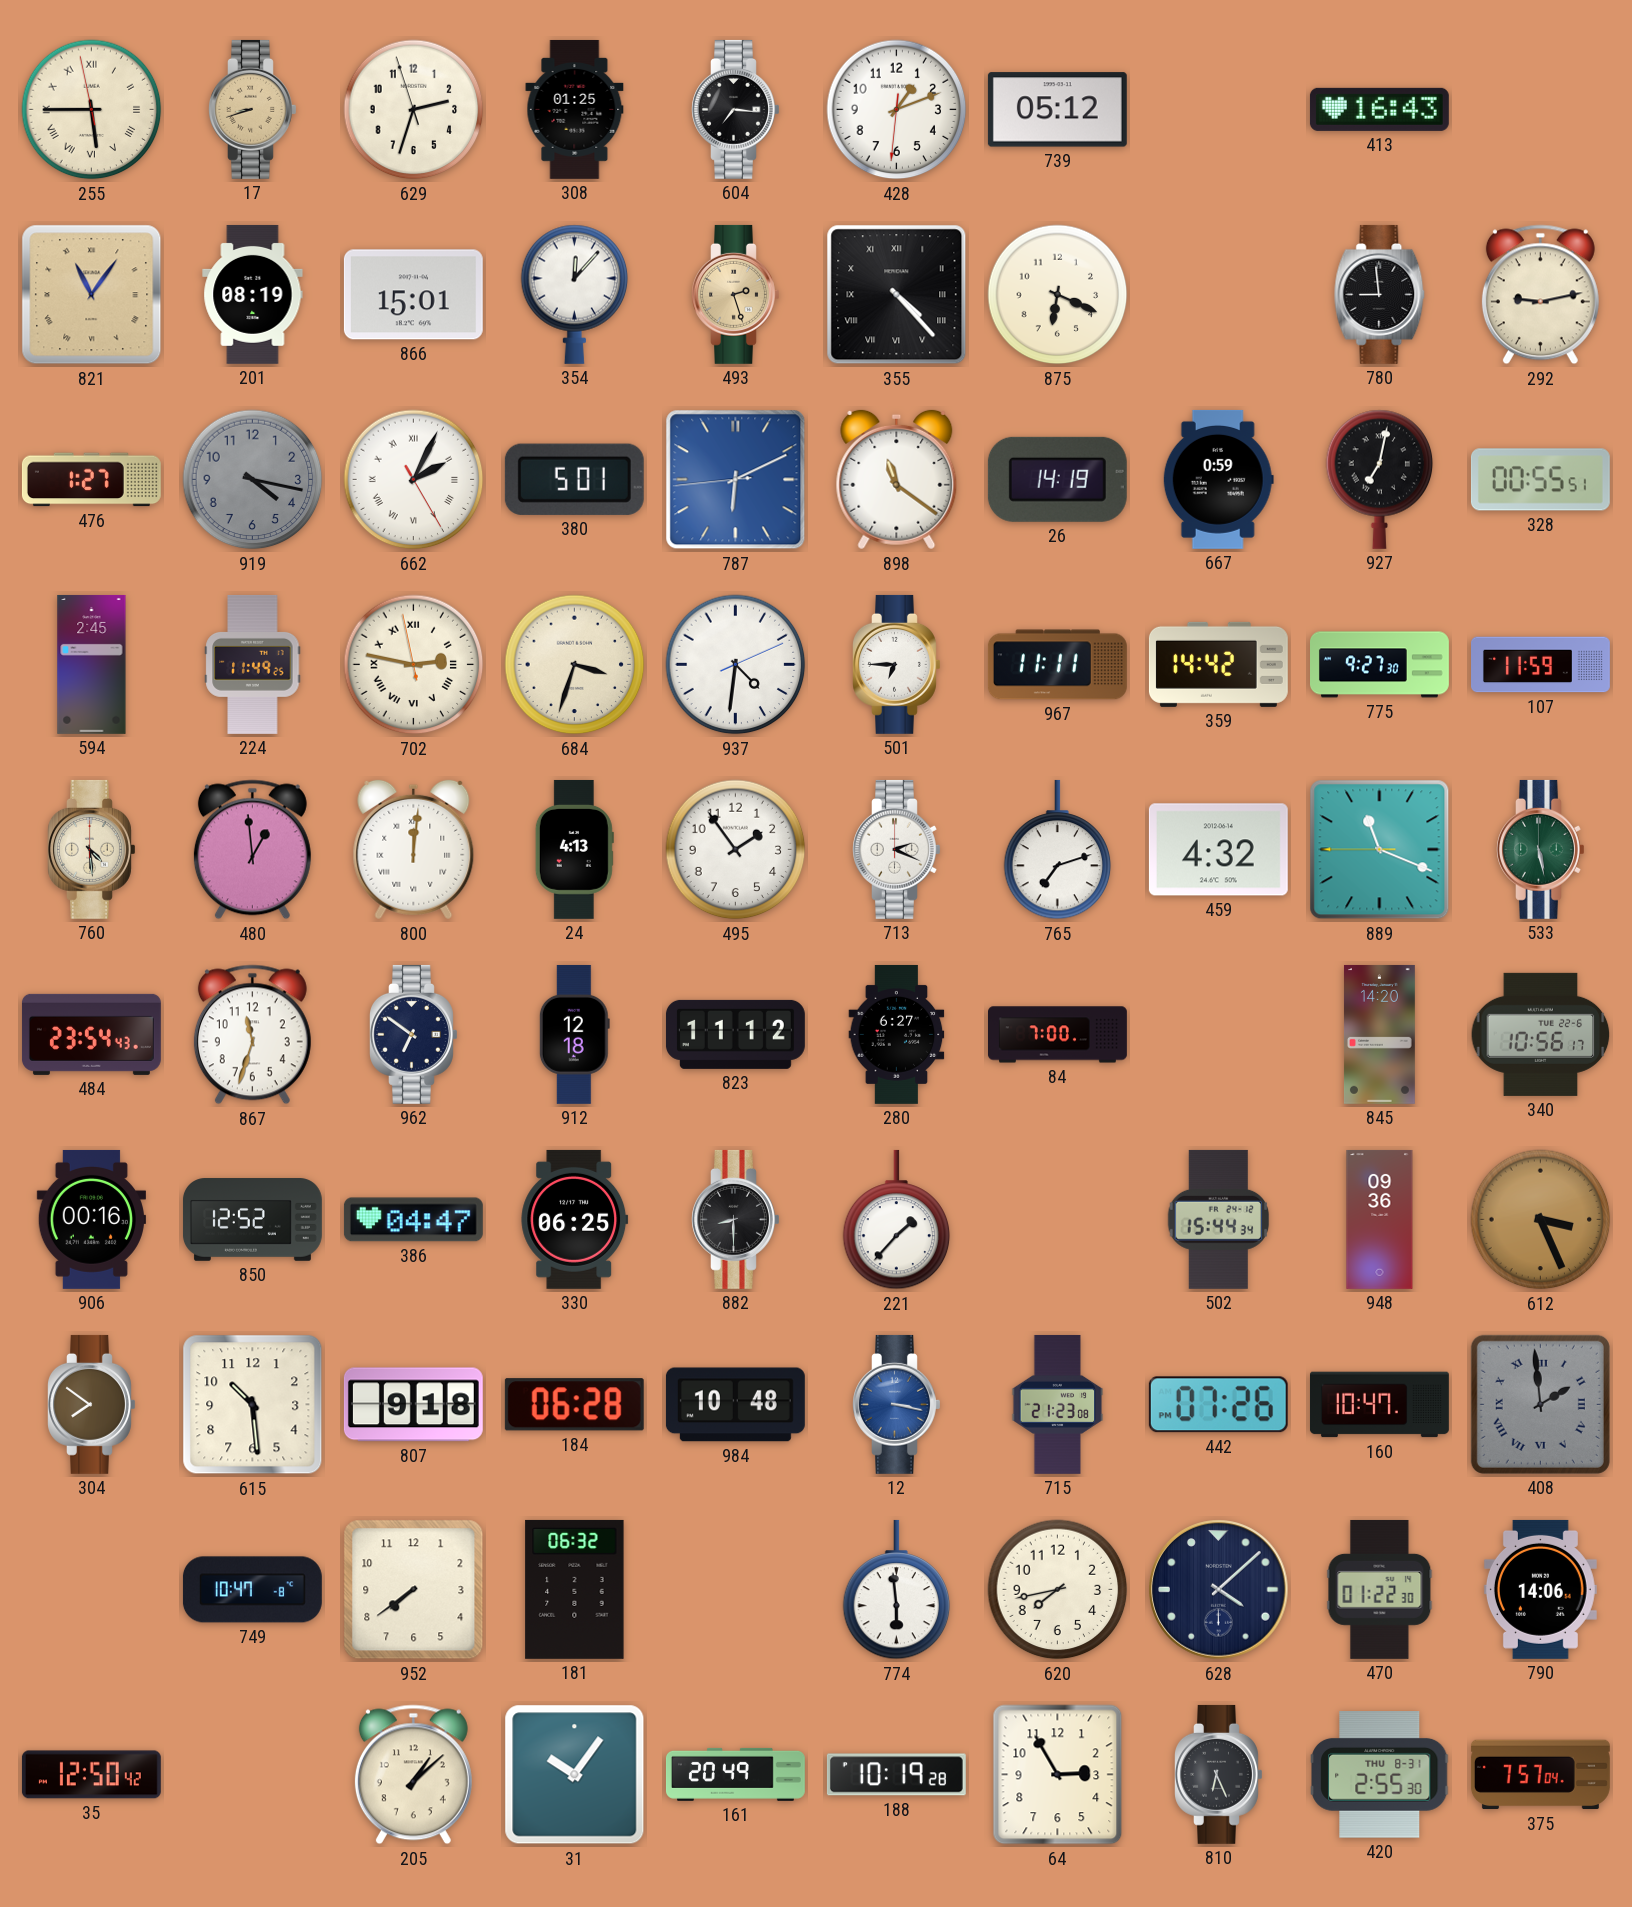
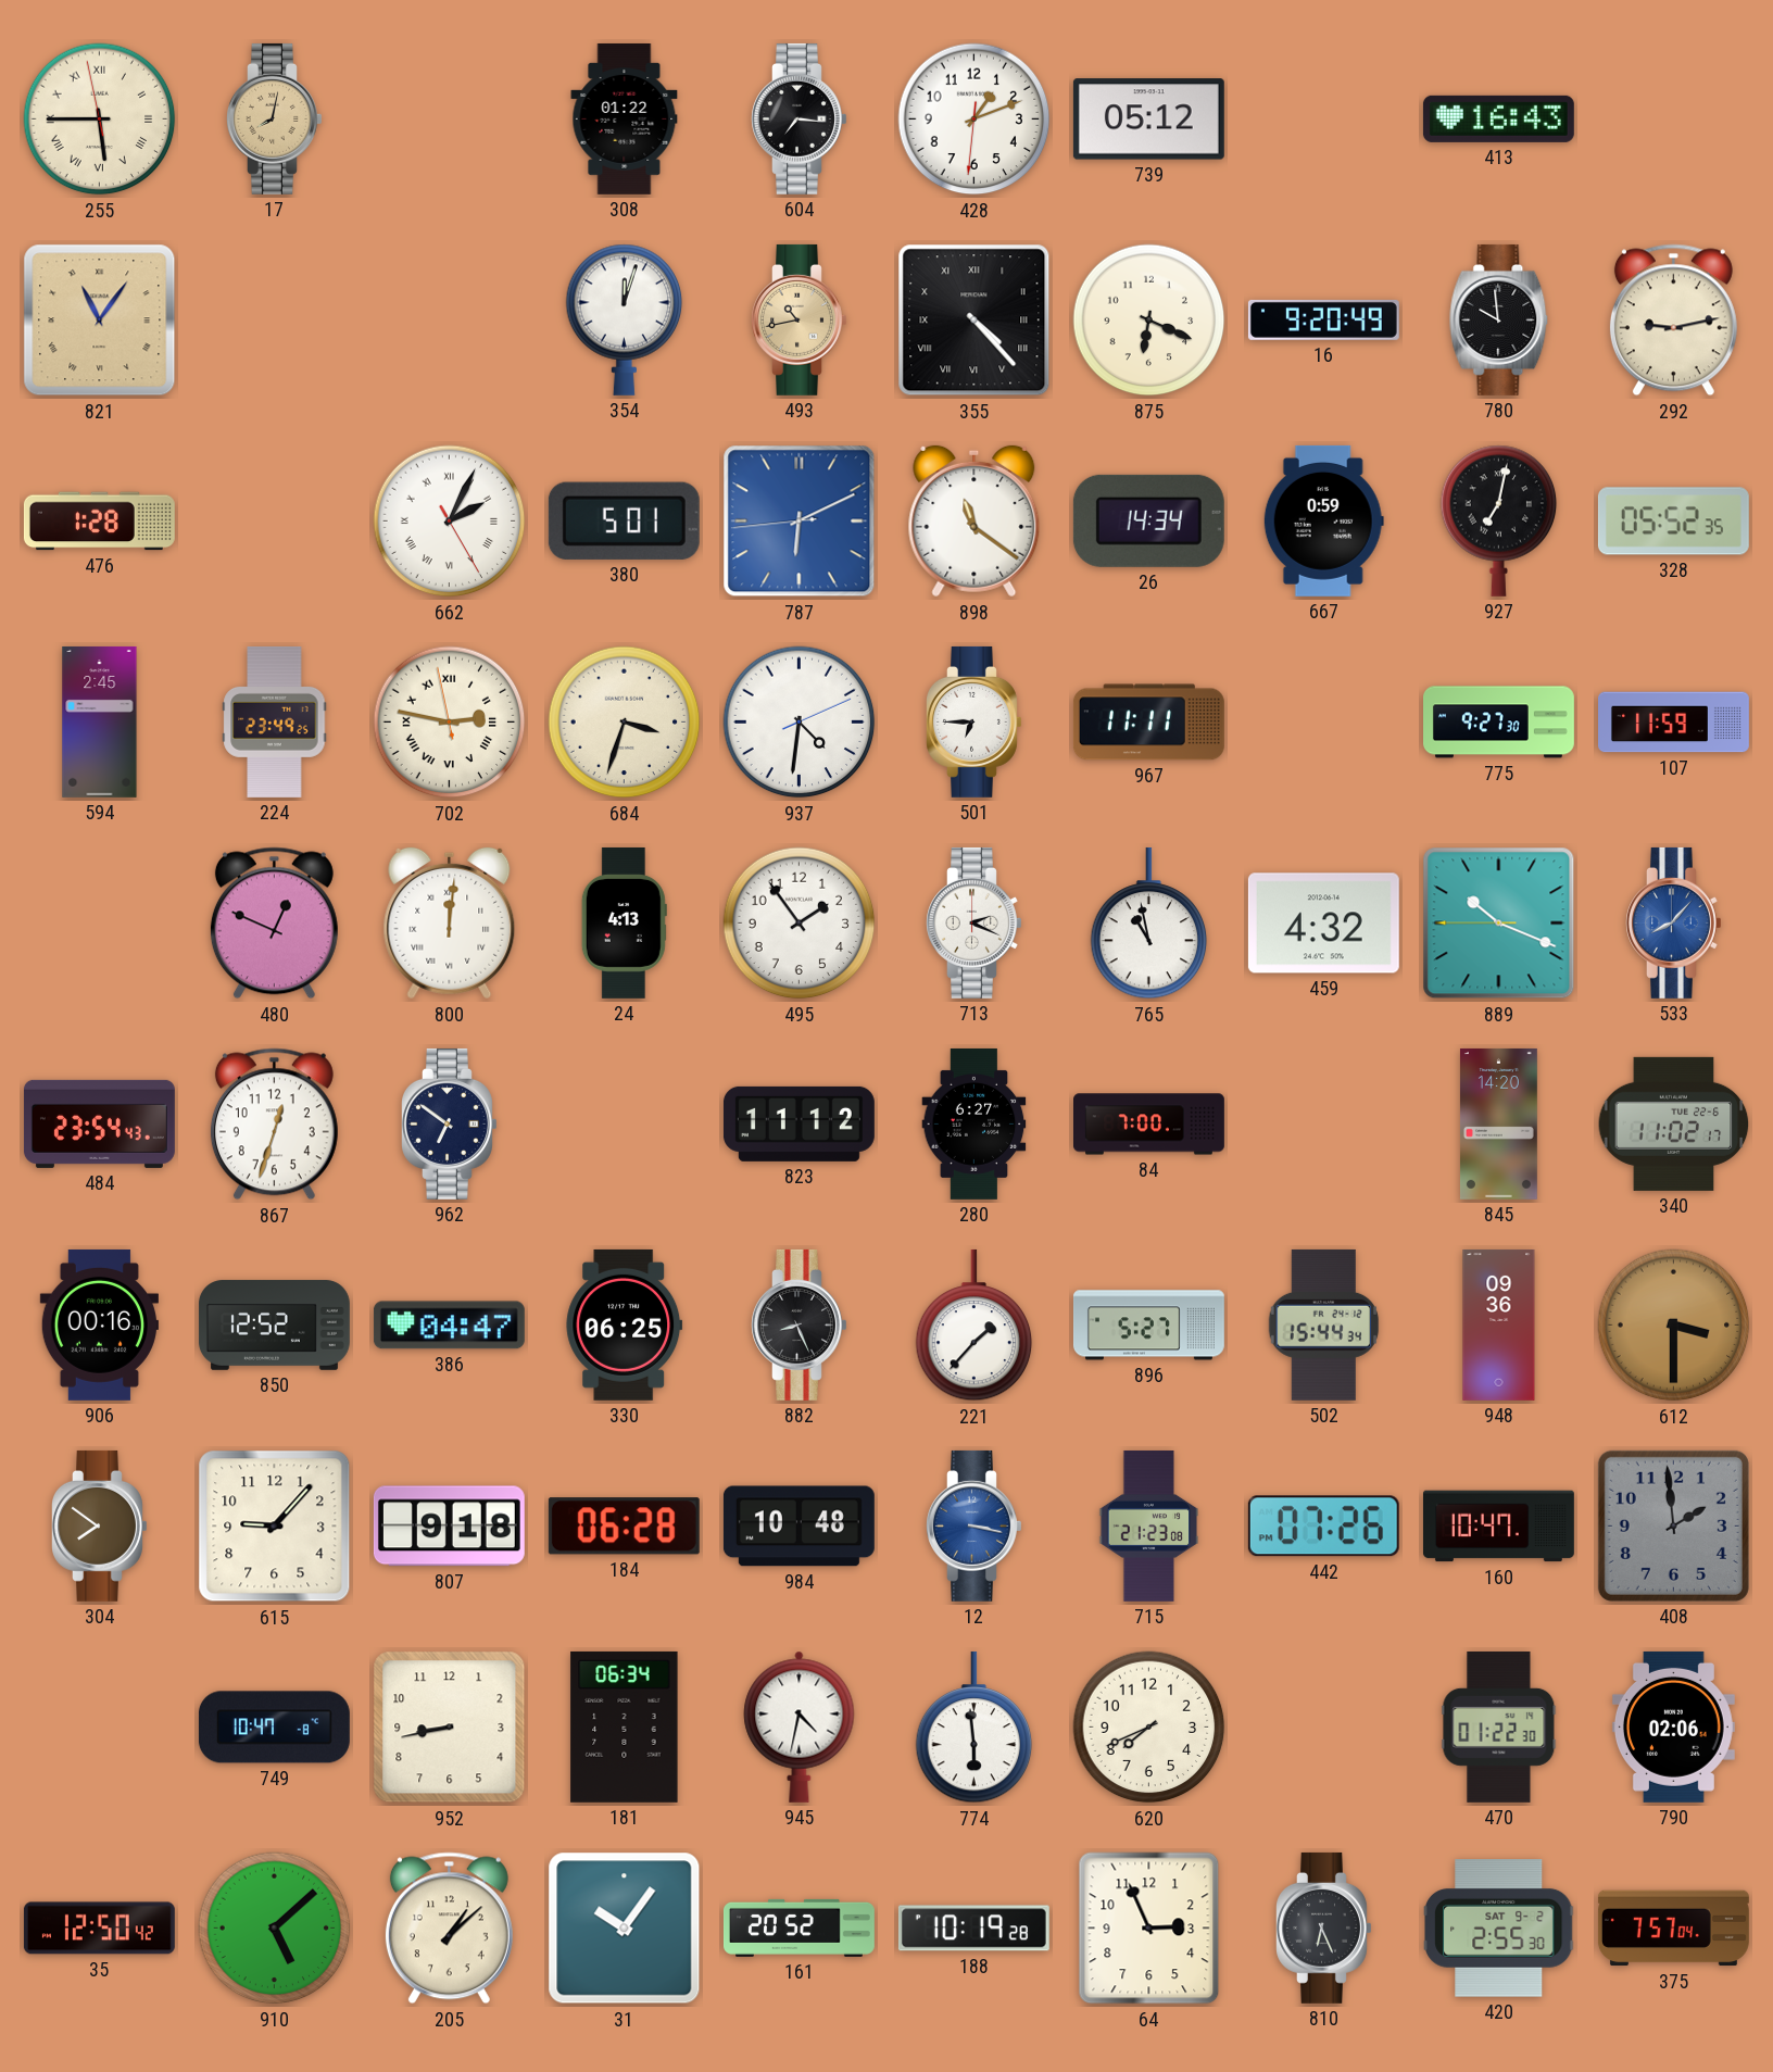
17: 8:42 -> 8:02
629: 2:32 -> none
308: 01:25 -> 01:22
201: 08:19 -> none
866: 15:01 -> none
354: 12:07 -> 12:03
493: 2:27 -> 10:43
16: none -> 9:20
780: 8:59 -> 9:59
476: 1:27 -> 1:28
919: 4:17 -> none
26: 14:19 -> 14:34
328: 00:55 -> 05:52
224: 11:49 -> 23:49
359: 14:42 -> none
760: 4:29 -> none
480: 12:59 -> 12:49
765: 7:12 -> 10:58
889: 11:18 -> 10:18
533: 5:28 -> 8:07
533 dial: green -> blue
867: 11:33 -> 12:33
912: 12:18 -> none
340: 10:56 -> 11:02
882: 8:30 -> 8:26
896: none -> 5:27
612: 3:26 -> 3:30
615: 10:29 -> 9:07
408 numerals: Roman -> Arabic
952: 7:39 -> 8:43
181: 06:32 -> 06:34
945: none -> 4:32
620: 7:43 -> 7:41
628: 4:08 -> none
790: 14:06 -> 02:06
910: none -> 5:08
161: 20:49 -> 20:52
64: 2:55 -> 2:56
420 date: THU 8-31 -> SAT 9-2
